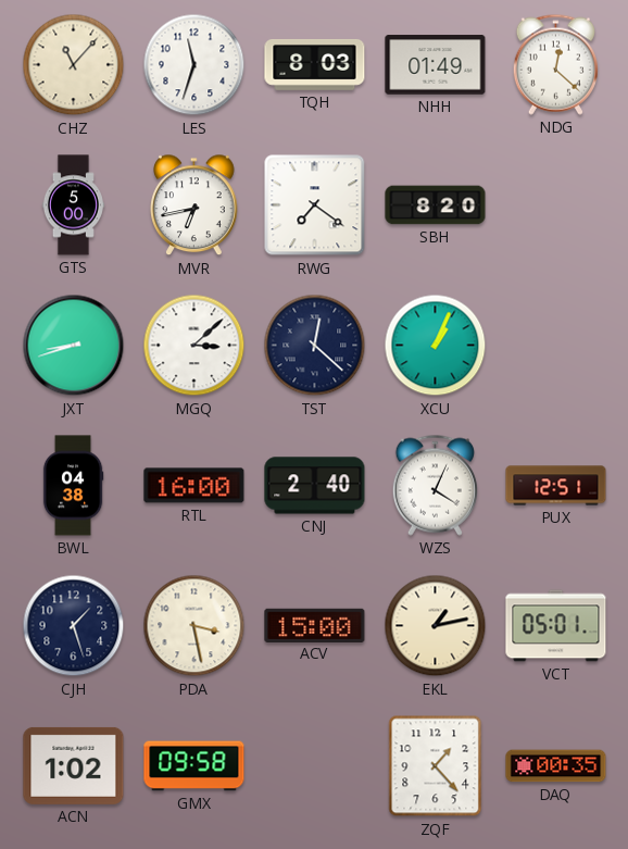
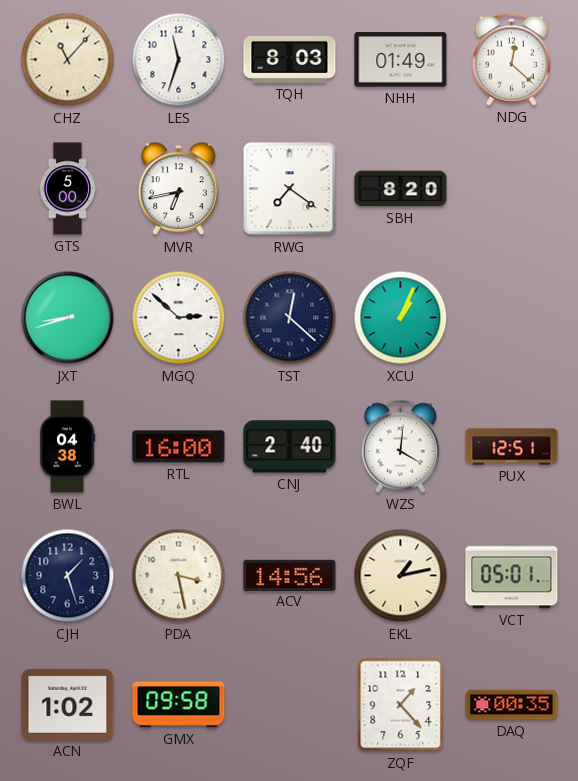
MGQ: 3:08 -> 2:52
WZS: 4:04 -> 4:01
ACV: 15:00 -> 14:56
